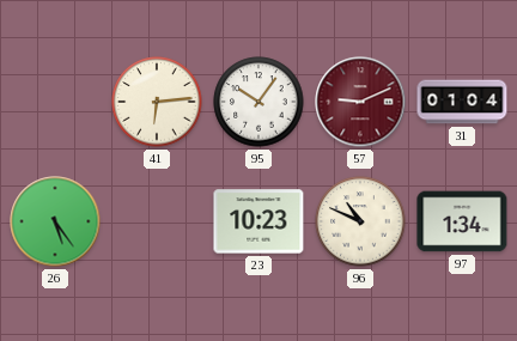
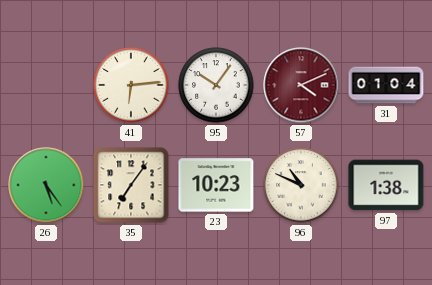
57: 9:11 -> 4:11
35: none -> 7:06
97: 1:34 -> 1:38
